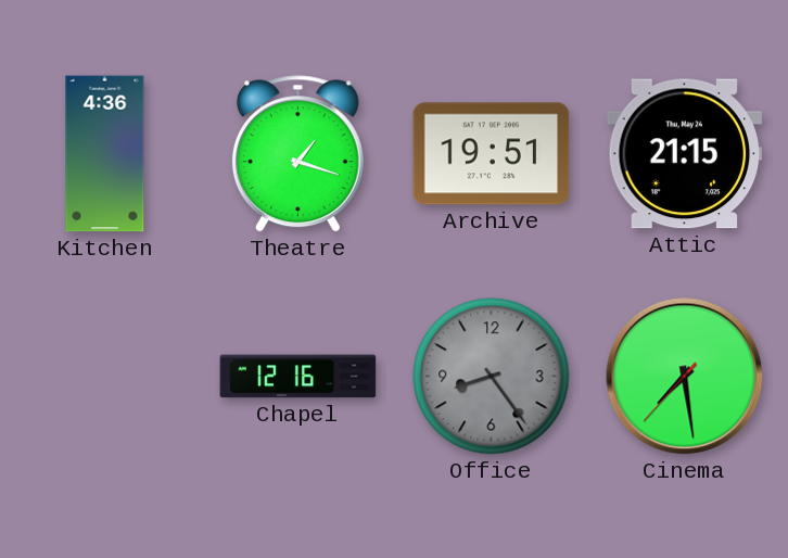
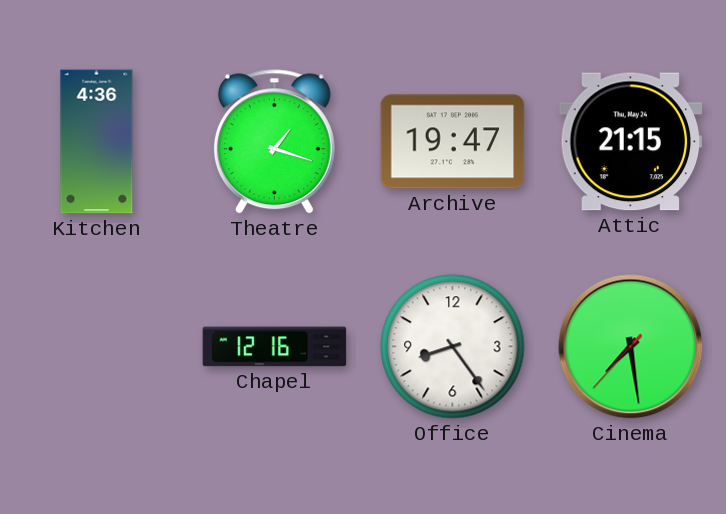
Archive: 19:51 -> 19:47
Office dial: grey -> white
